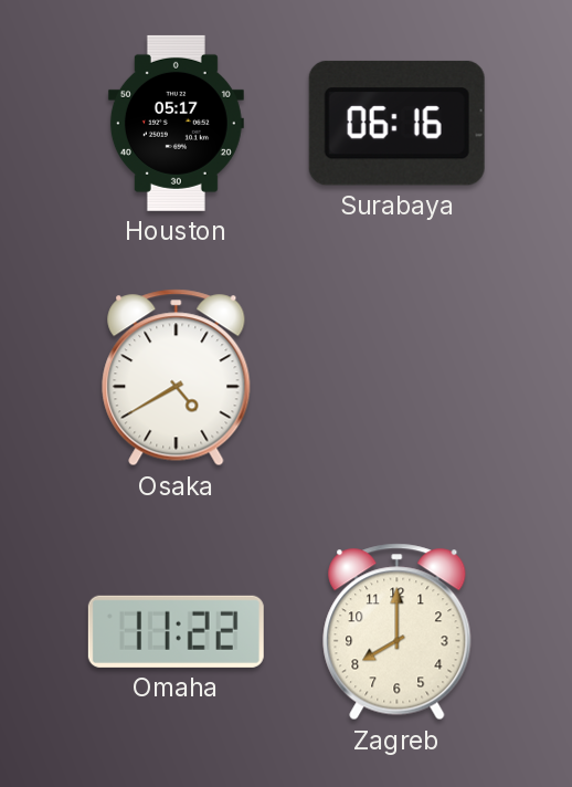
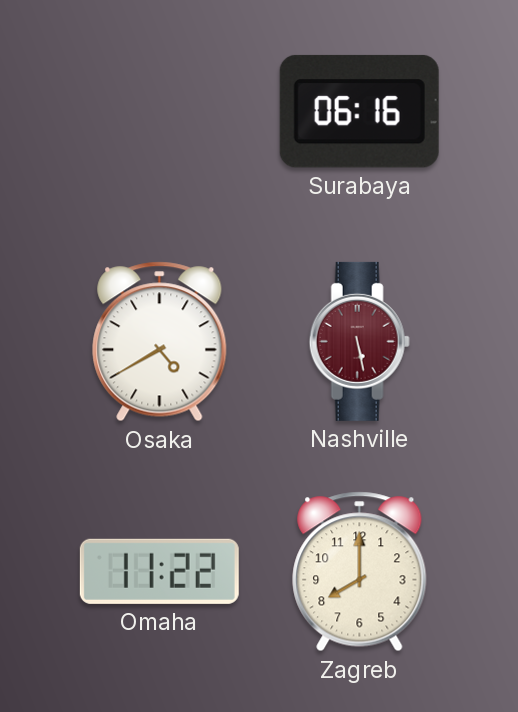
Houston: 05:17 -> none
Nashville: none -> 5:28
